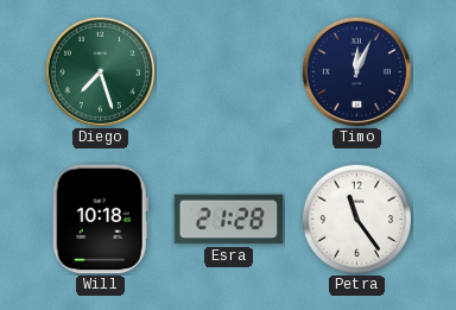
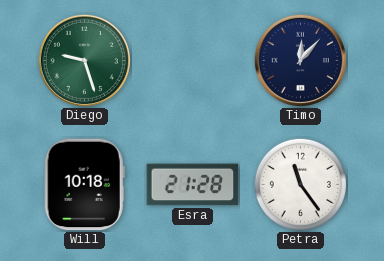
Diego: 7:27 -> 9:27
Timo: 12:04 -> 12:07
